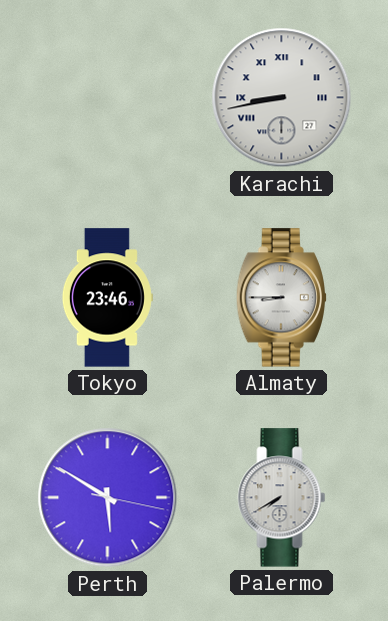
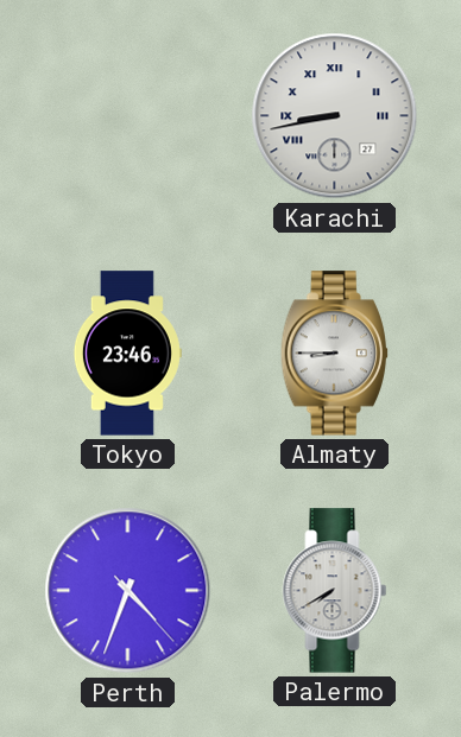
Perth: 5:50 -> 4:33
